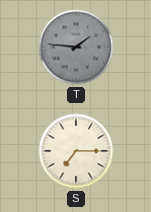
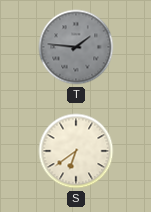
S: 7:15 -> 6:39
